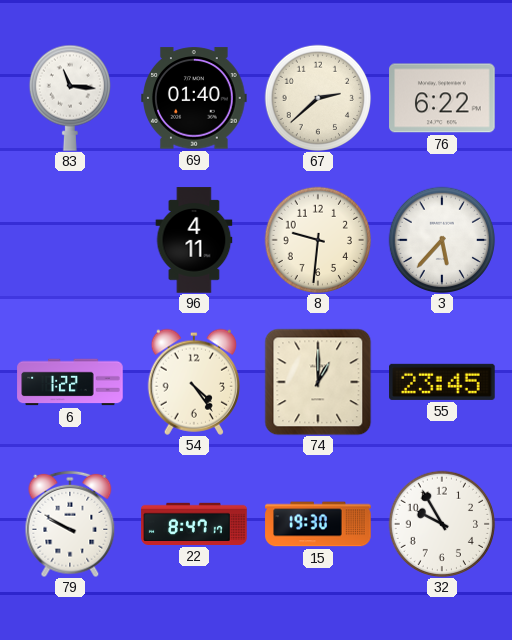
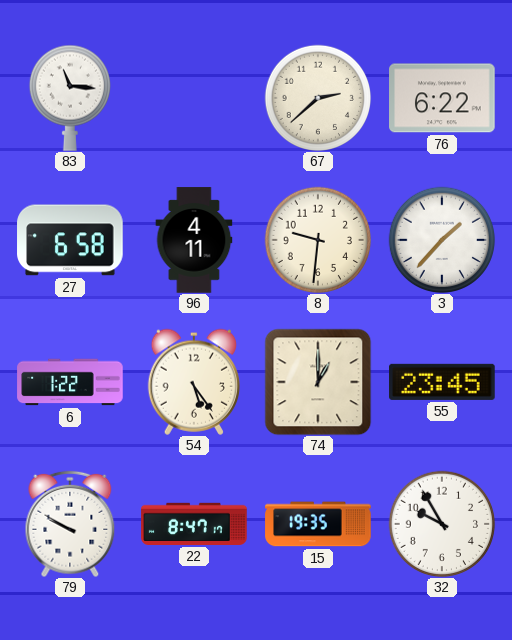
69: 01:40 -> none
27: none -> 6:58
3: 5:37 -> 1:37
54: 4:24 -> 5:24
15: 19:30 -> 19:35
